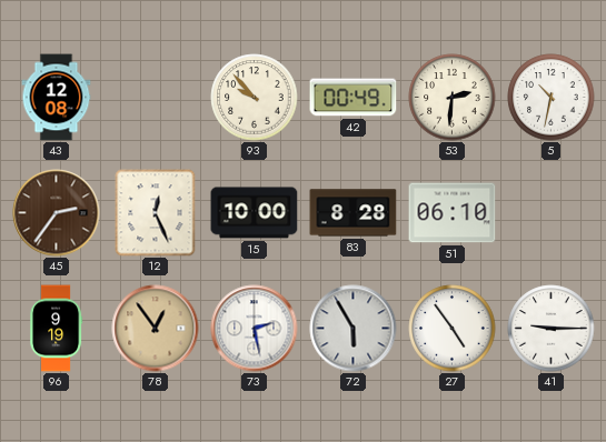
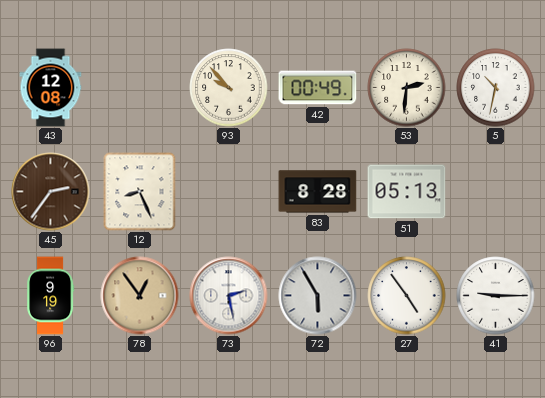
12: 12:26 -> 8:26
15: 10:00 -> none
51: 06:10 -> 05:13
